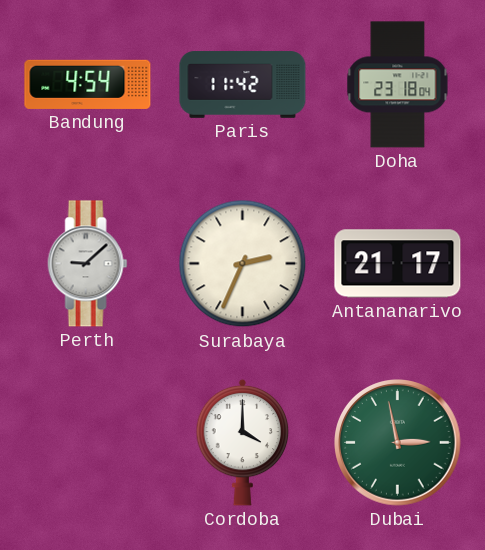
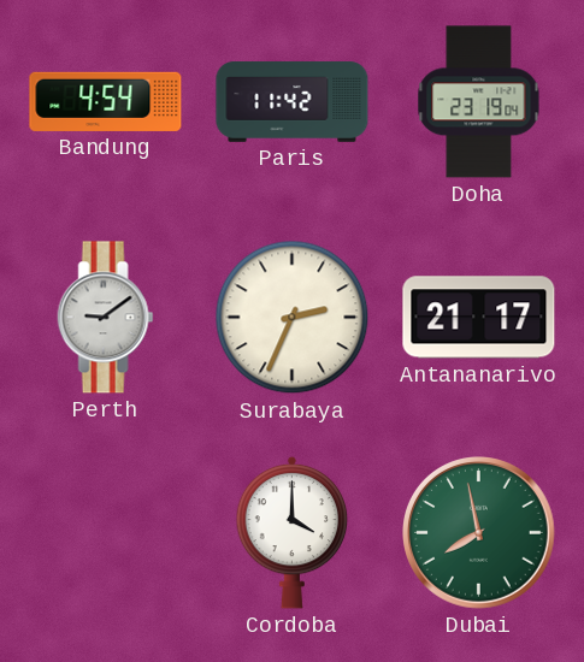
Doha: 23:18 -> 23:19
Perth: 9:08 -> 9:09
Dubai: 2:58 -> 7:58
